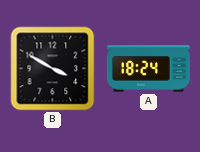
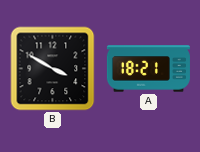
A: 18:24 -> 18:21
